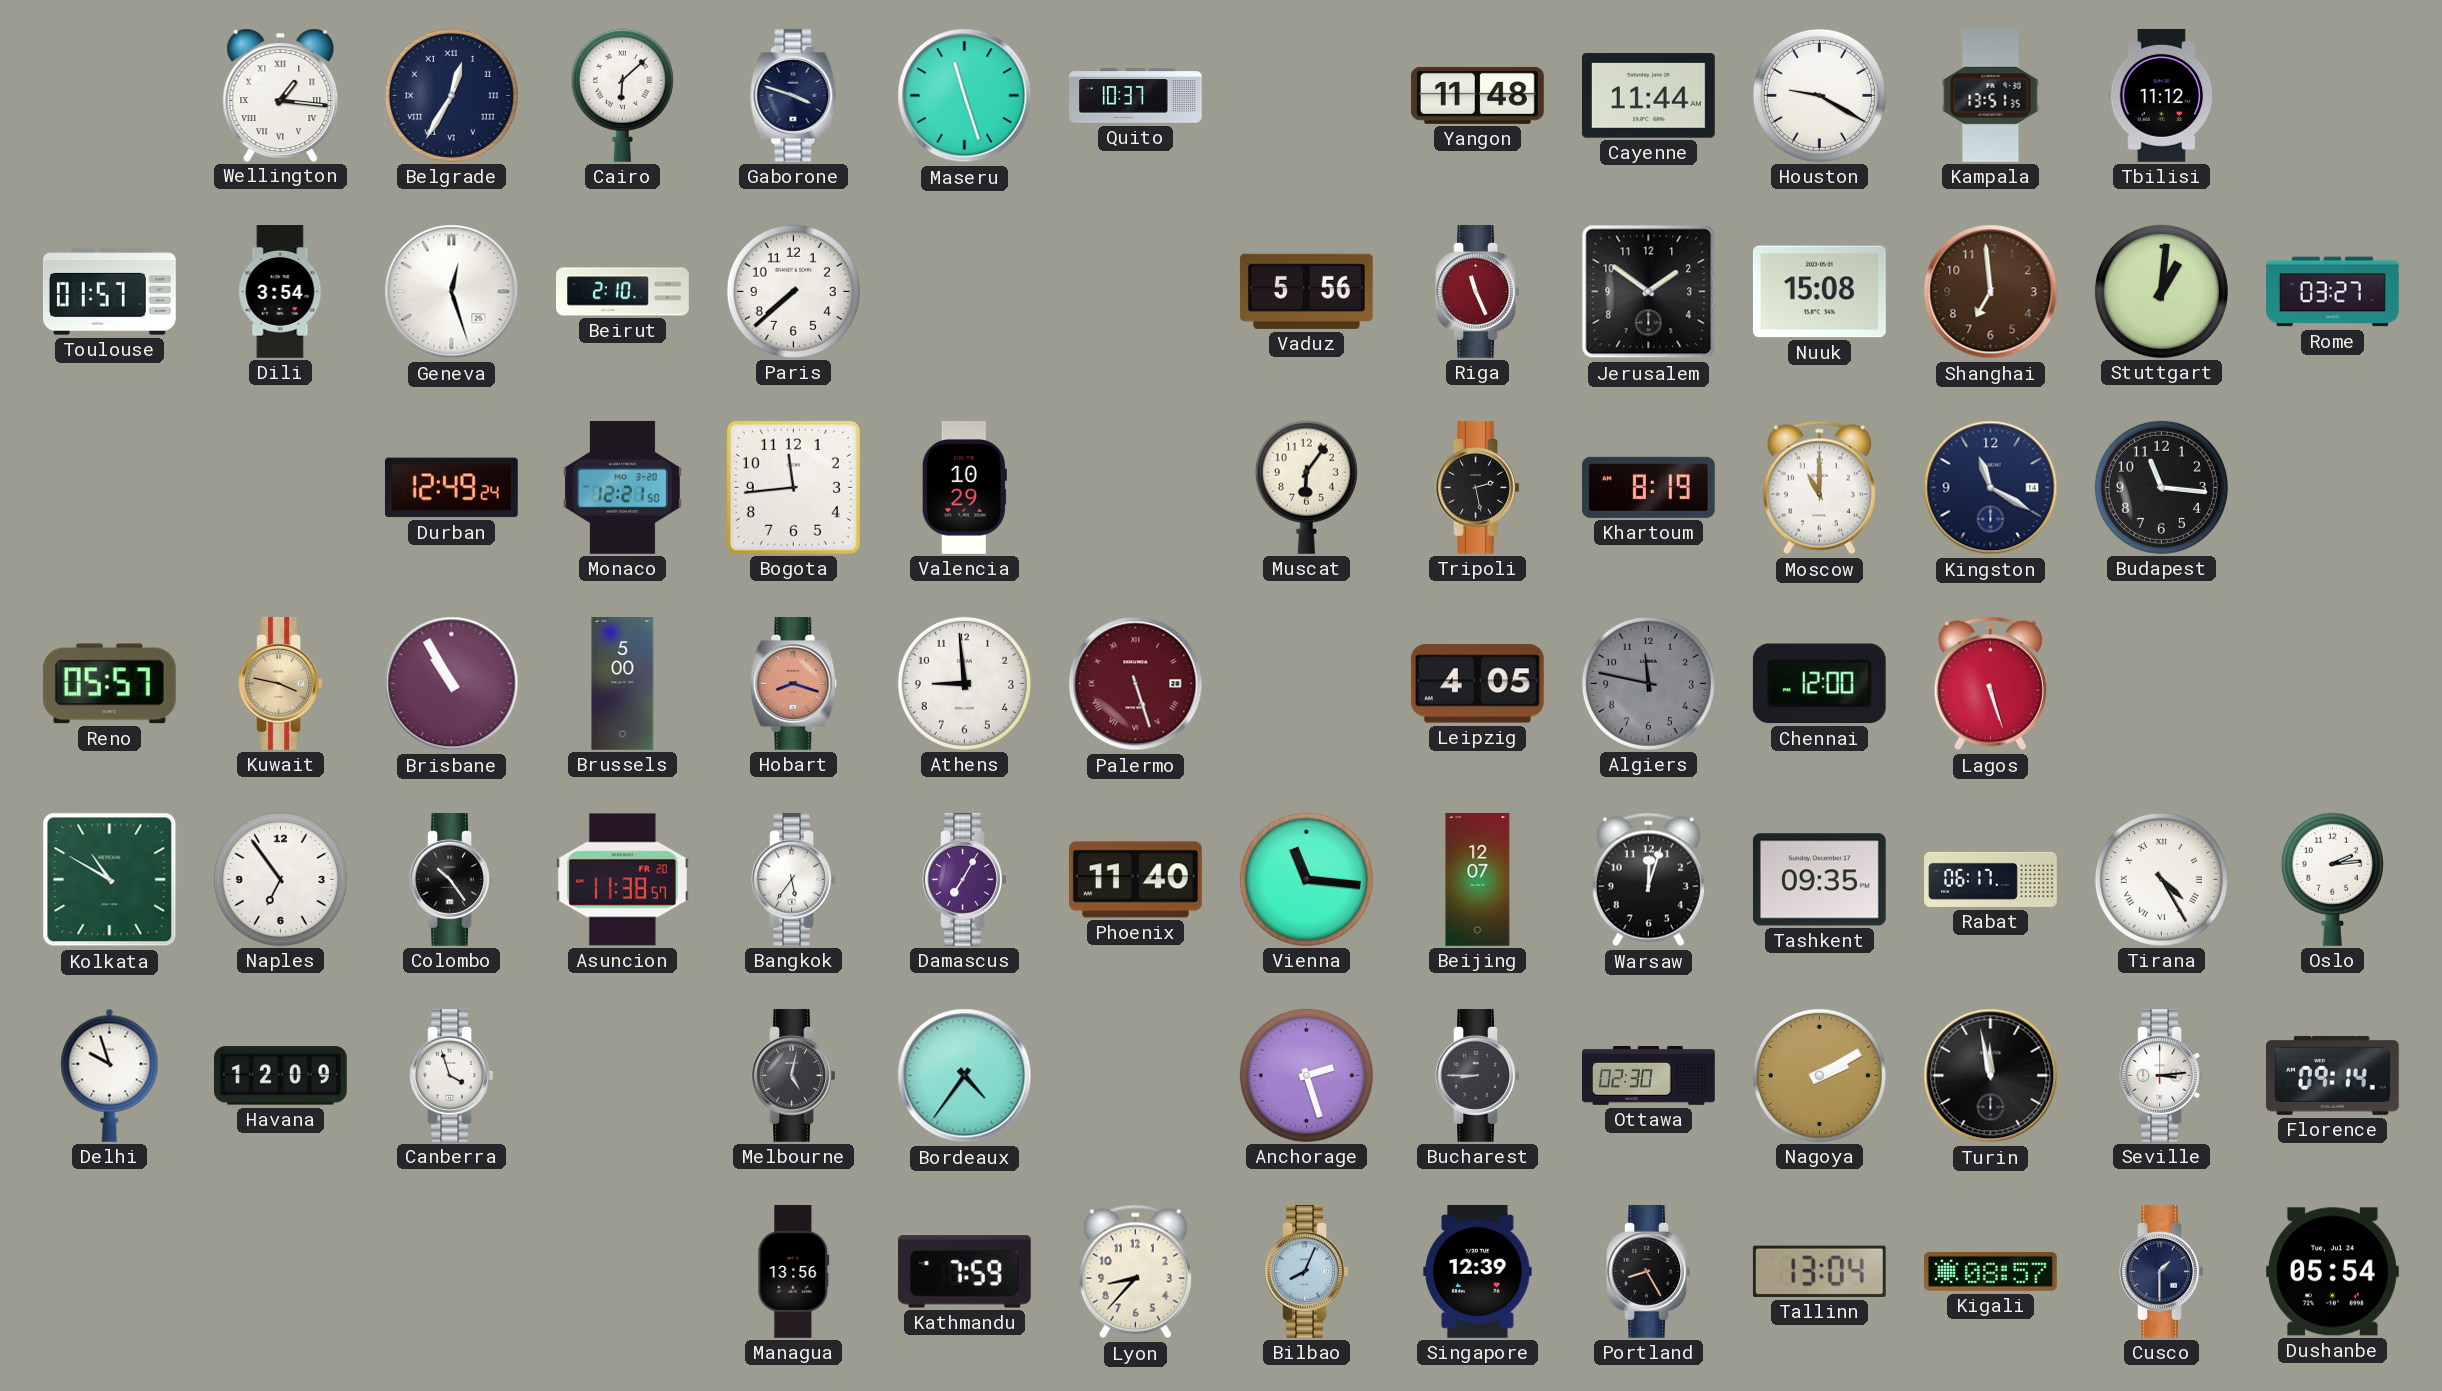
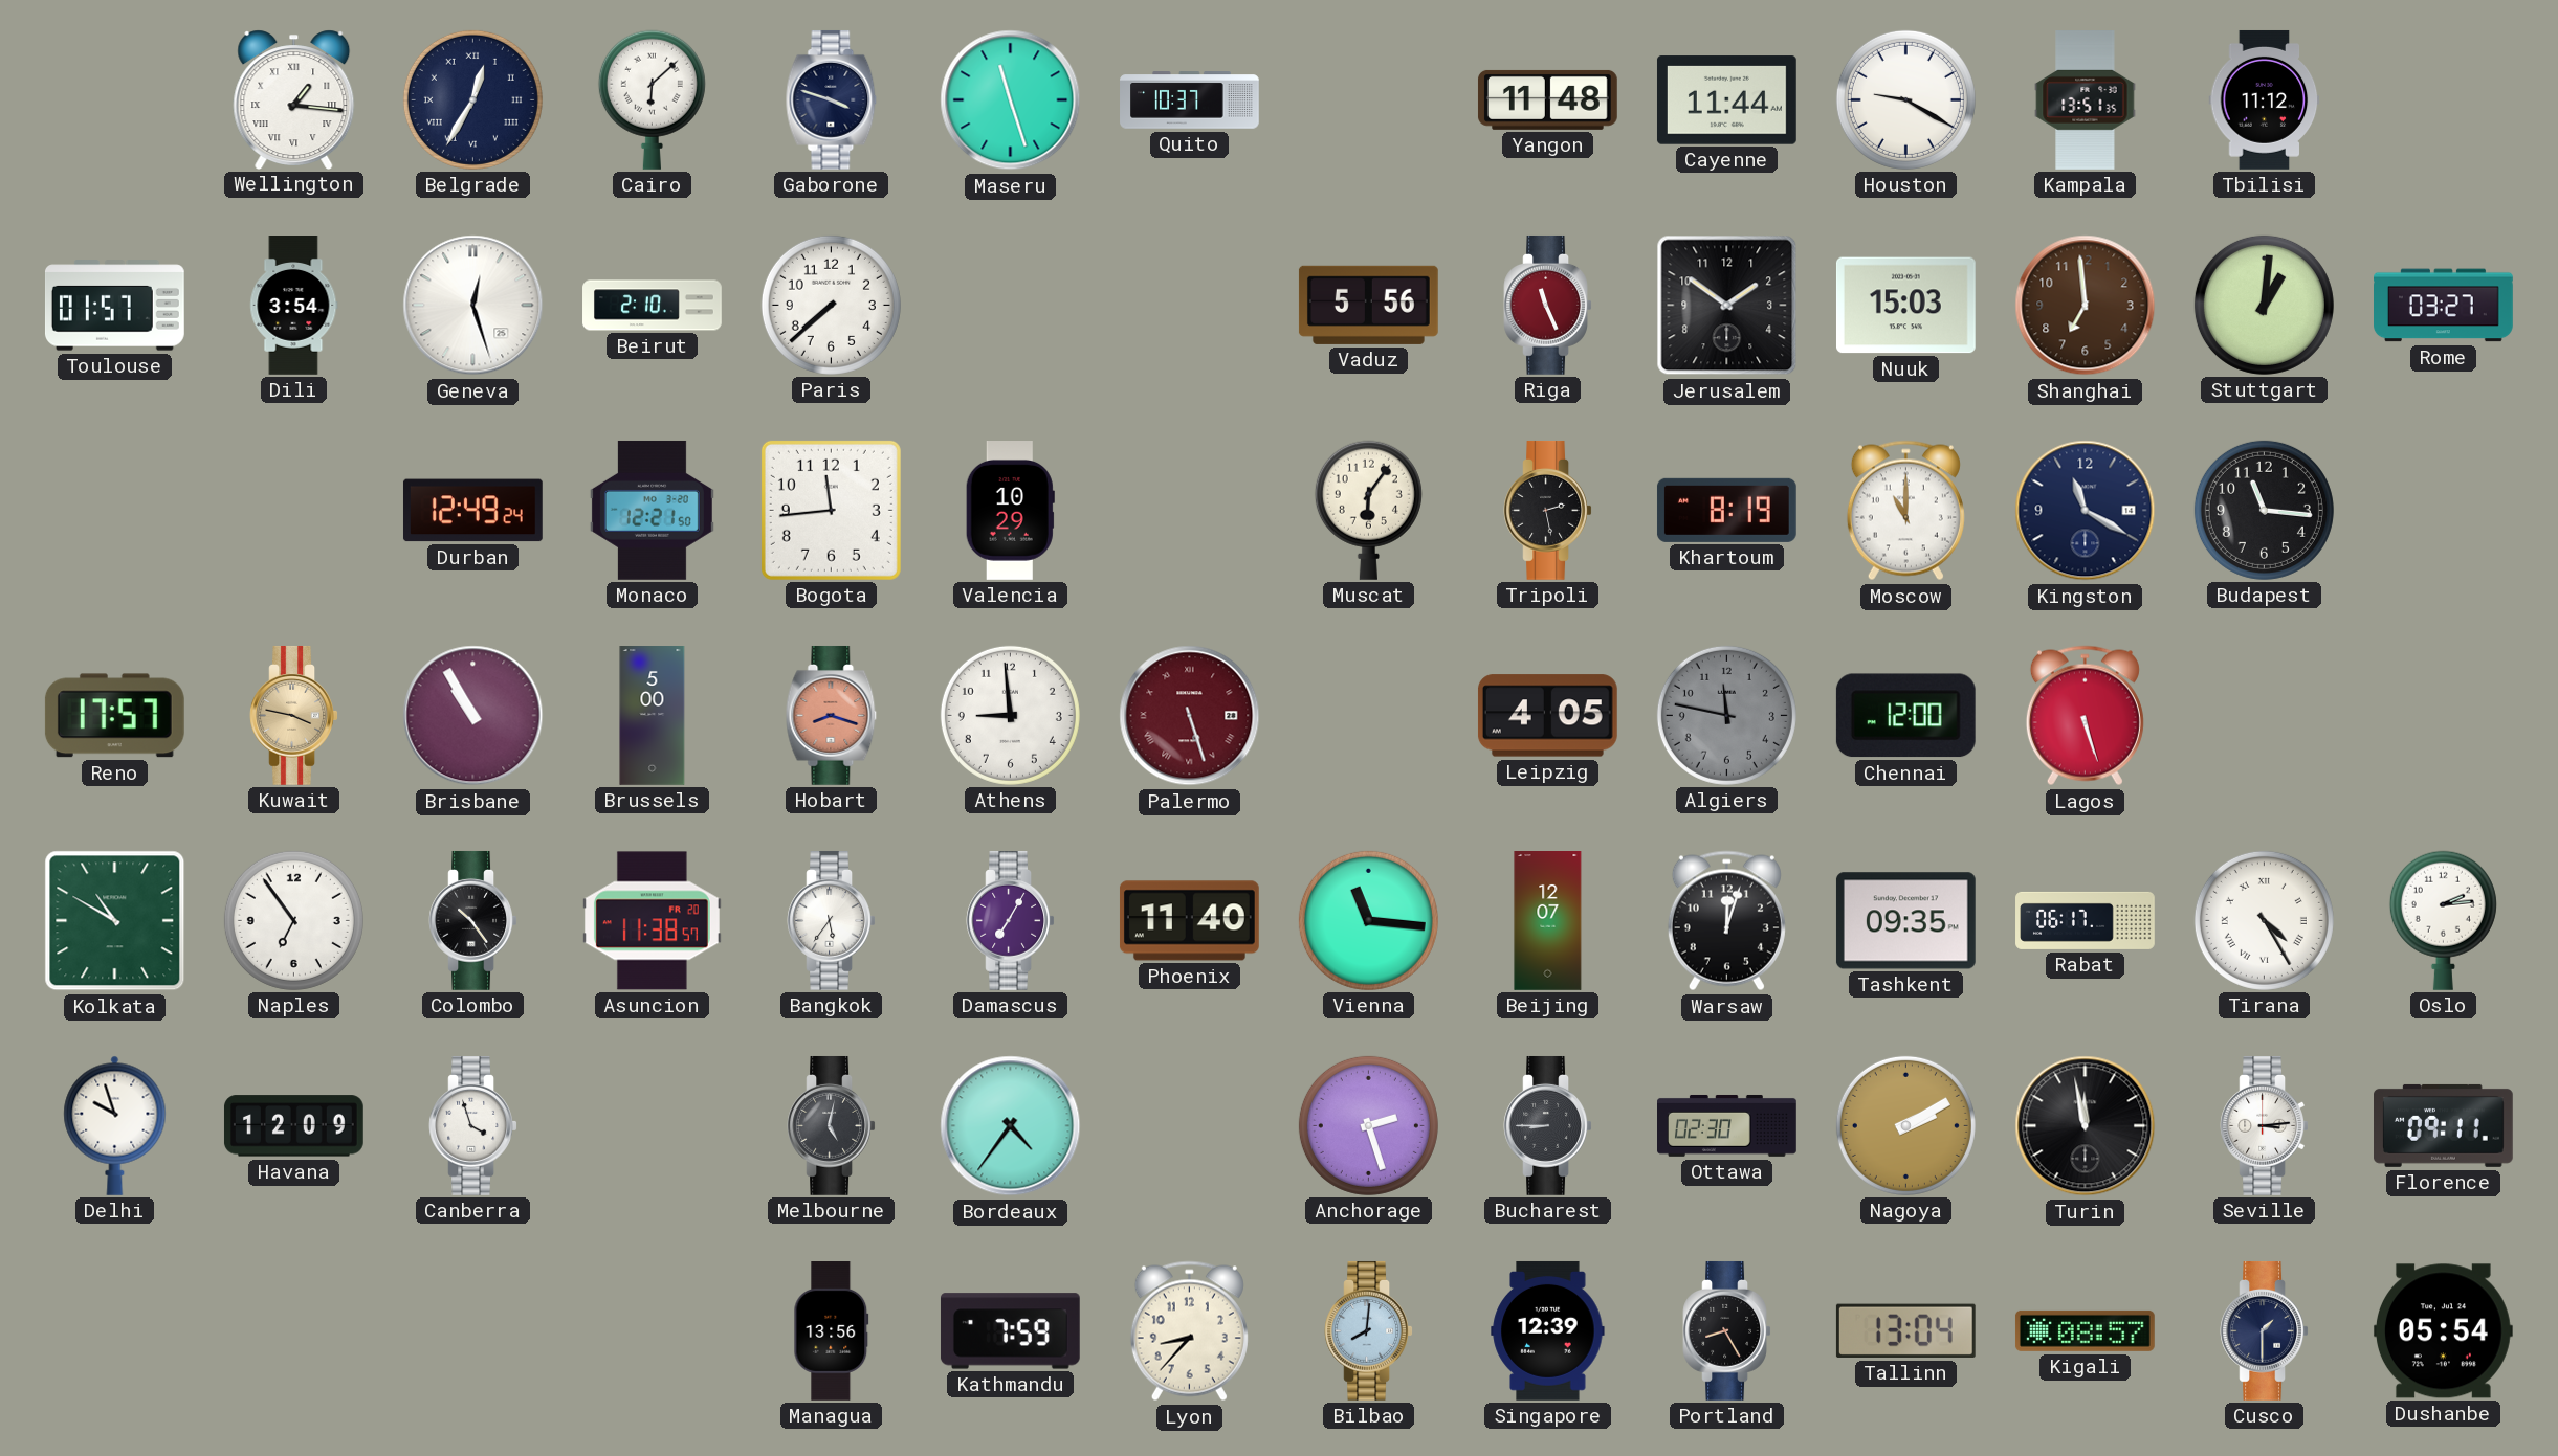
Nuuk: 15:08 -> 15:03
Reno: 05:57 -> 17:57
Florence: 09:14 -> 09:11
Bilbao: 8:04 -> 8:01
